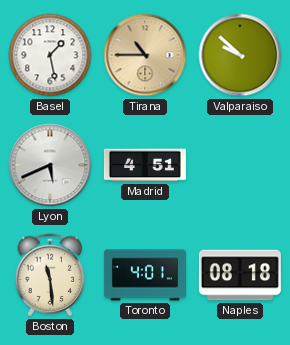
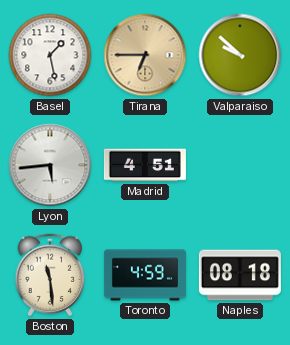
Tirana: 10:45 -> 6:45
Lyon: 5:41 -> 5:44
Toronto: 4:01 -> 4:59
